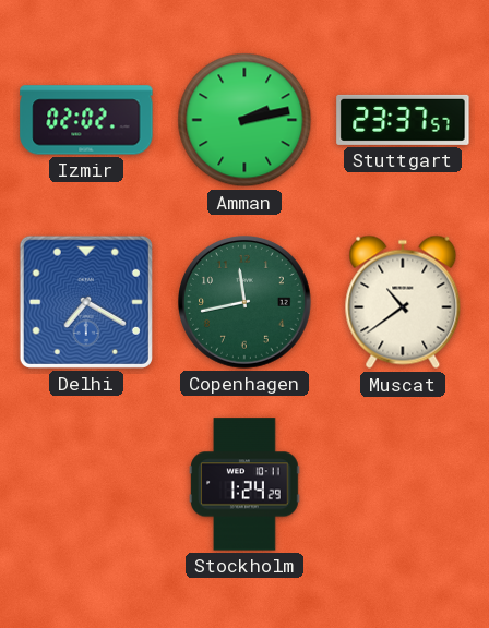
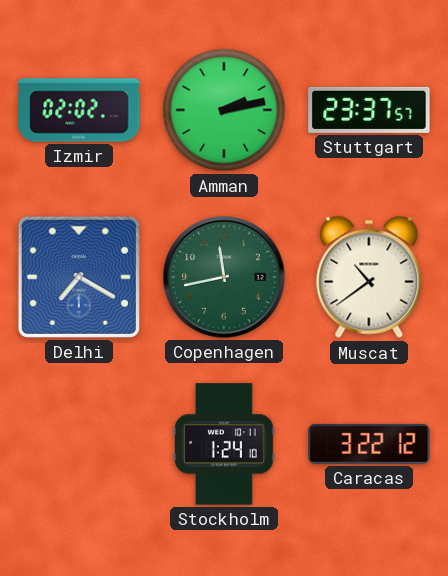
Stockholm: 1:24:29 -> 1:24:10
Caracas: none -> 3:22
